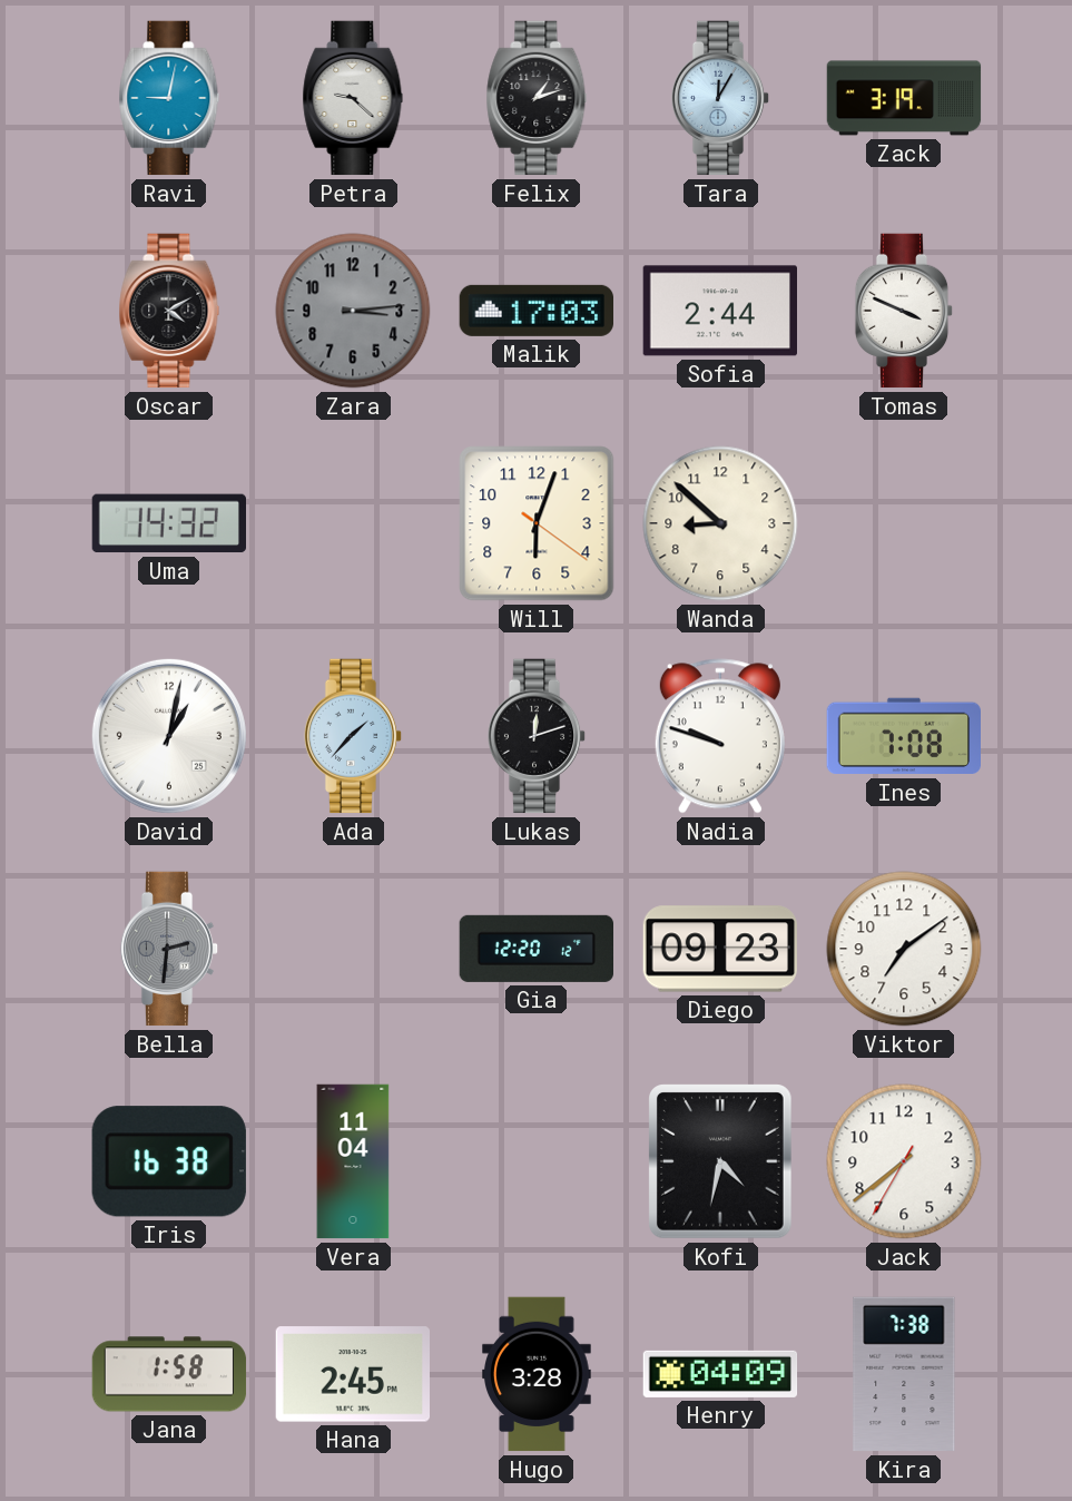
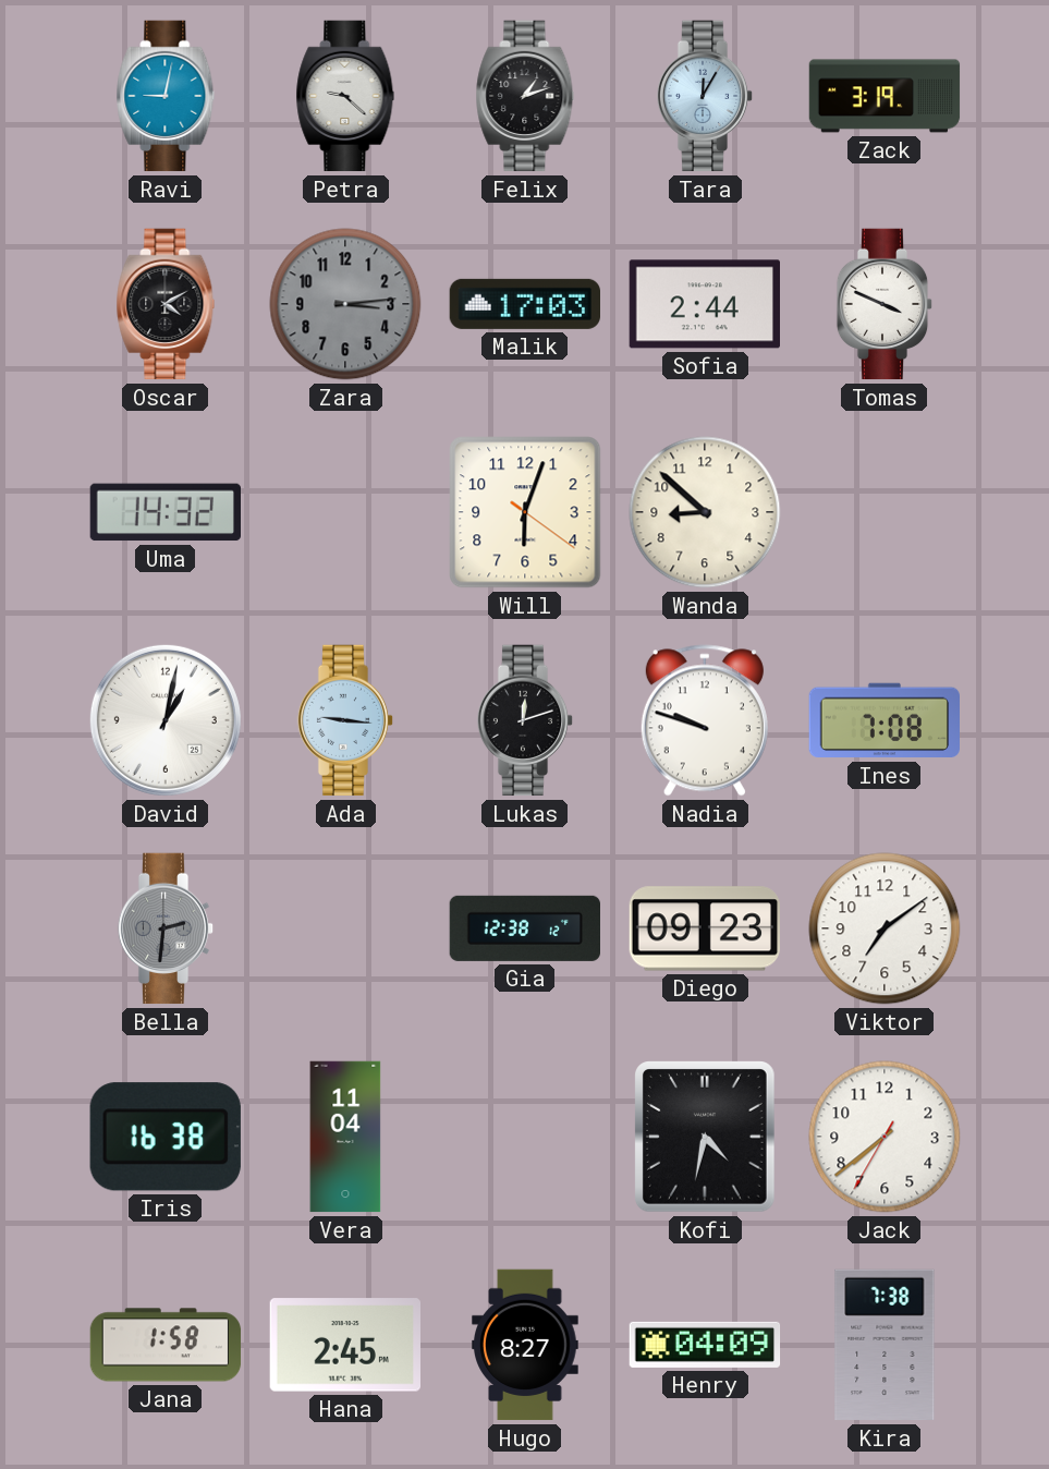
Ada: 1:37 -> 9:16
Gia: 12:20 -> 12:38
Hugo: 3:28 -> 8:27
